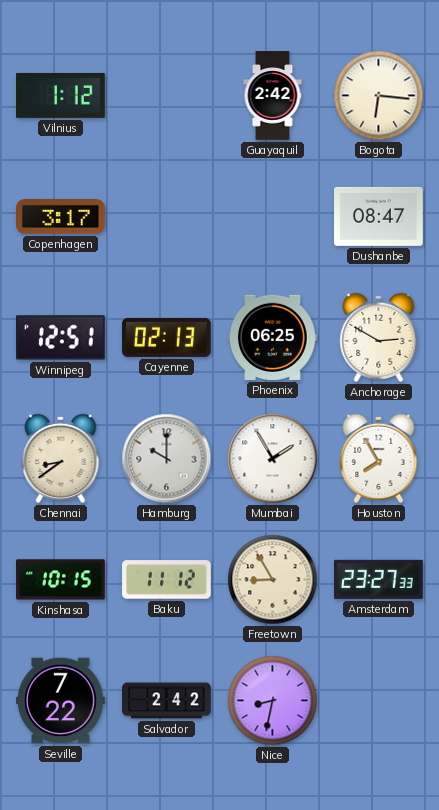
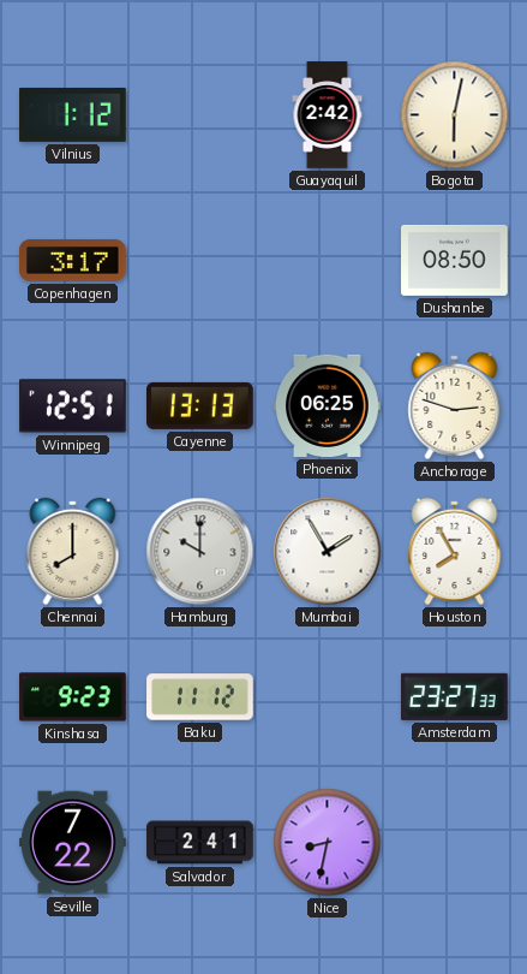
Bogota: 6:16 -> 6:02
Dushanbe: 08:47 -> 08:50
Cayenne: 02:13 -> 13:13
Anchorage: 2:50 -> 2:48
Chennai: 8:39 -> 8:00
Kinshasa: 10:15 -> 9:23
Freetown: 8:55 -> none
Salvador: 2:42 -> 2:41
